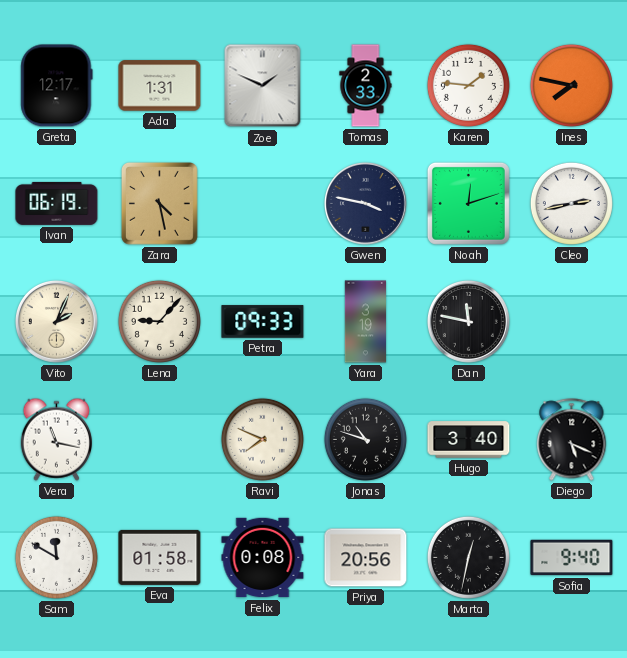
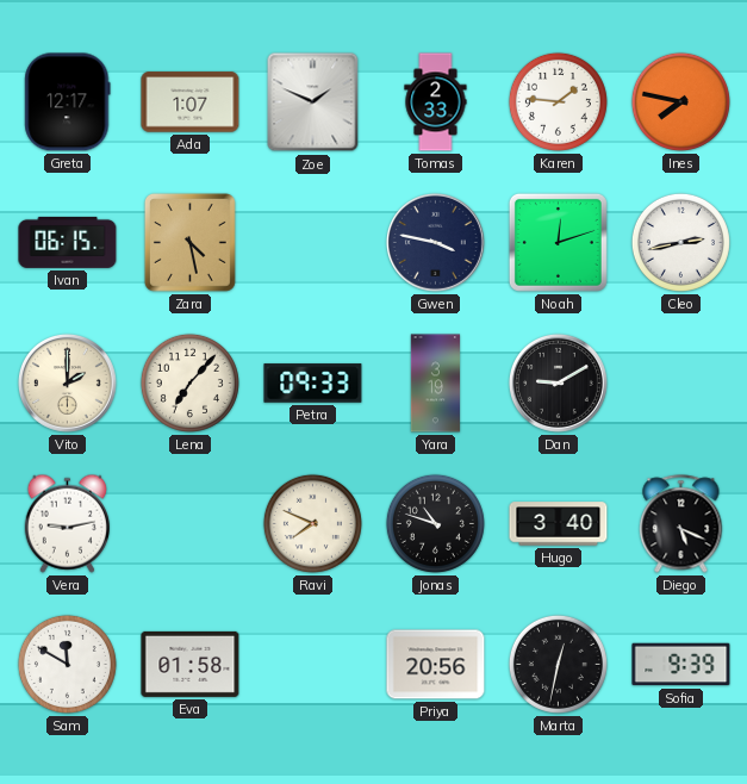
Ada: 1:31 -> 1:07
Ivan: 06:19 -> 06:15
Vito: 2:04 -> 2:00
Lena: 9:07 -> 7:07
Dan: 11:47 -> 9:10
Vera: 11:17 -> 9:13
Felix: 0:08 -> none
Sofia: 9:40 -> 9:39
